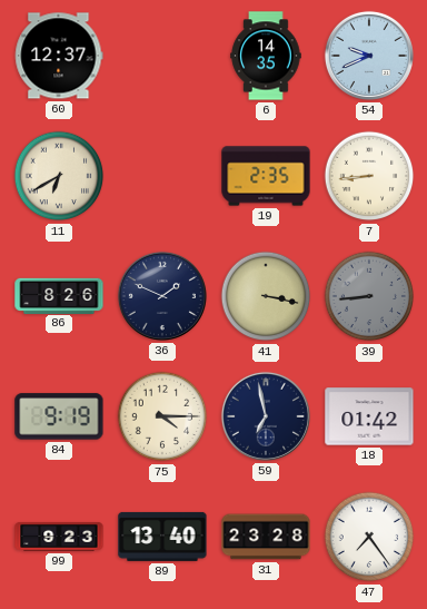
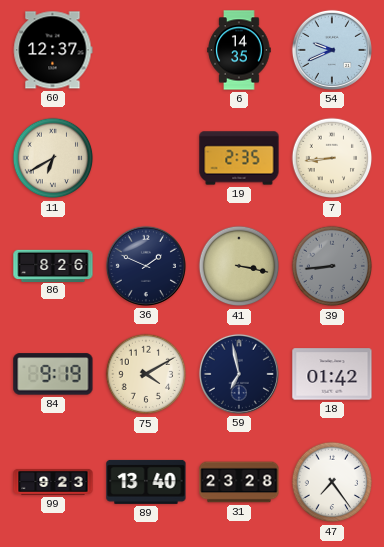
75: 4:15 -> 4:10
